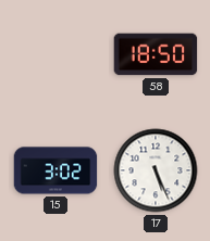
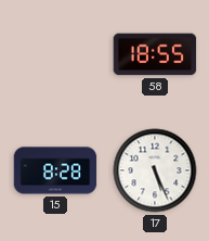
58: 18:50 -> 18:55
15: 3:02 -> 8:28
